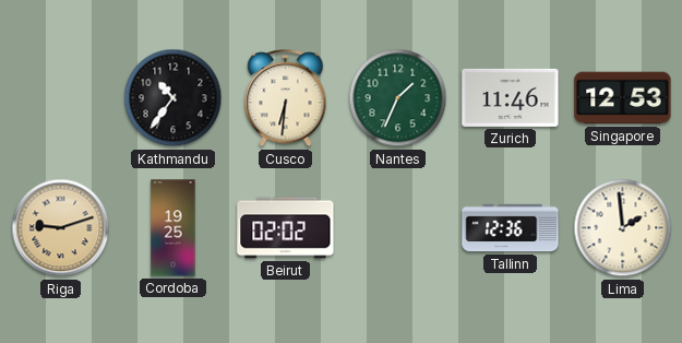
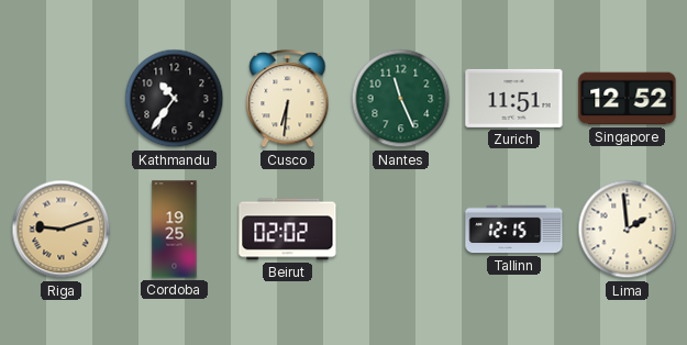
Nantes: 1:34 -> 11:26
Zurich: 11:46 -> 11:51
Singapore: 12:53 -> 12:52
Tallinn: 12:36 -> 12:15
